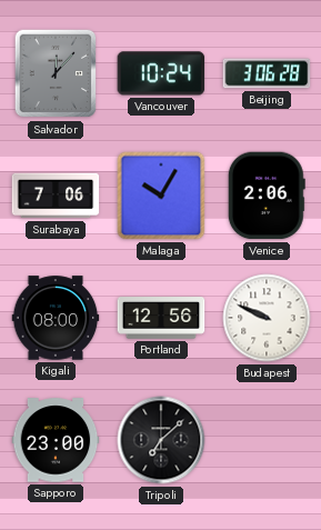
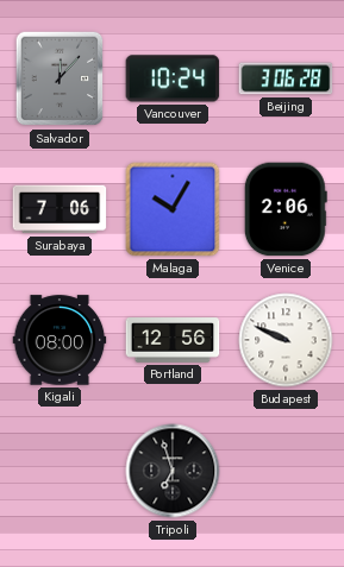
Sapporo: 23:00 -> none
Tripoli: 7:08 -> 6:57
